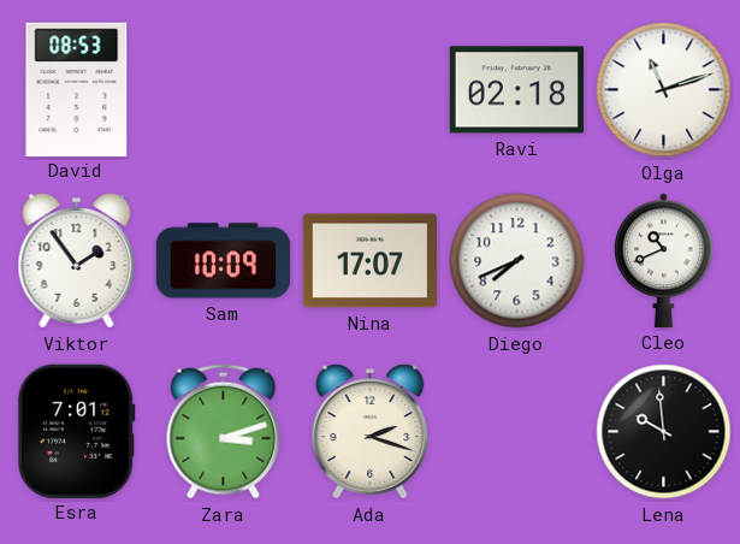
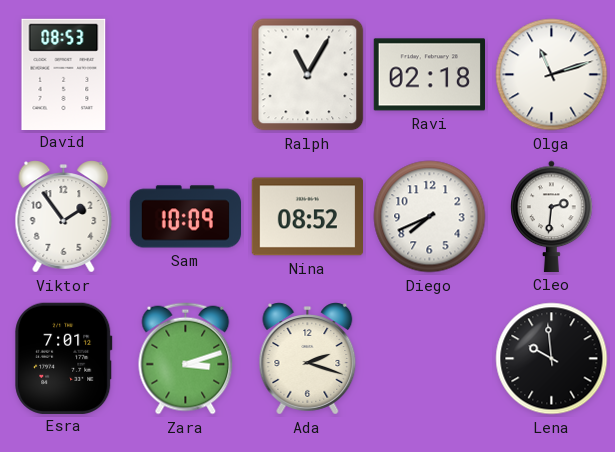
Ralph: none -> 11:05
Nina: 17:07 -> 08:52
Cleo: 10:41 -> 2:31
